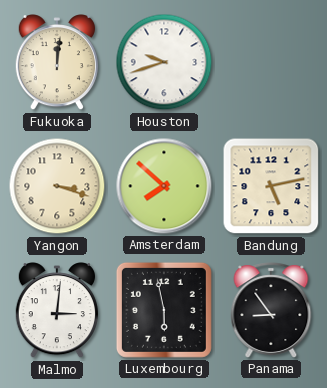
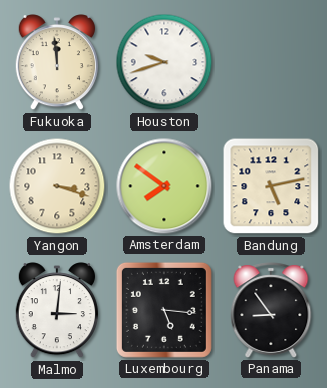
Fukuoka: 12:01 -> 11:59
Amsterdam: 7:52 -> 7:51
Luxembourg: 5:58 -> 5:16
